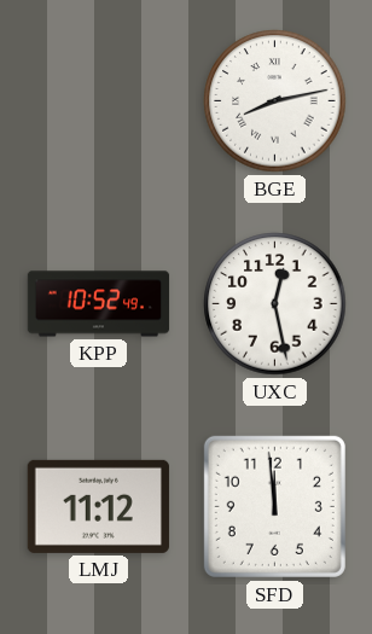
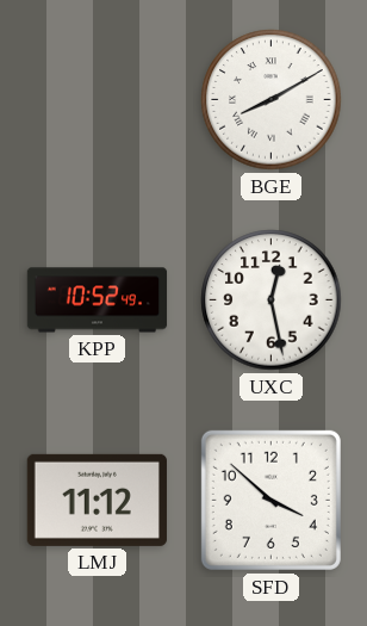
BGE: 8:13 -> 8:10
SFD: 11:59 -> 3:52
